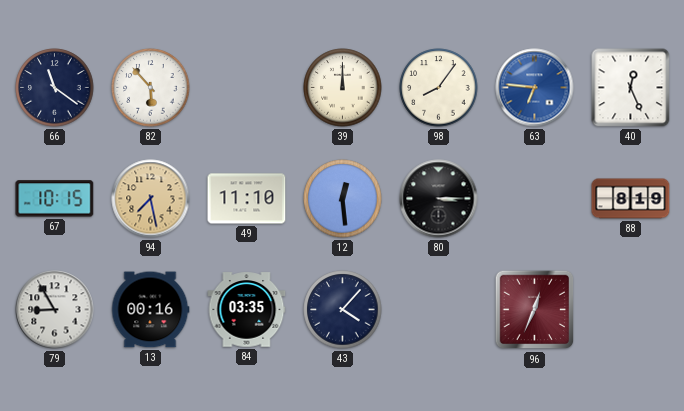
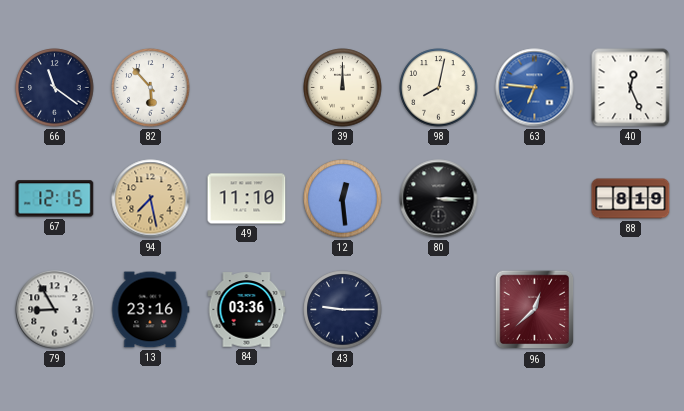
98: 8:06 -> 8:02
67: 10:15 -> 12:15
13: 00:16 -> 23:16
84: 03:35 -> 03:36
43: 4:07 -> 9:15
96: 12:34 -> 12:38
